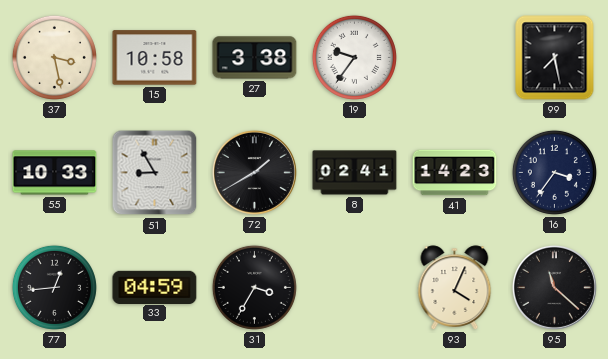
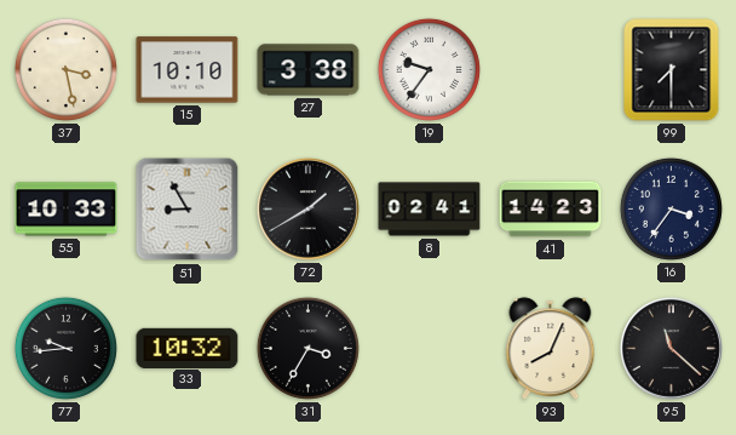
15: 10:58 -> 10:10
99: 7:28 -> 7:30
77: 12:44 -> 9:44
33: 04:59 -> 10:32
93: 4:04 -> 8:04
